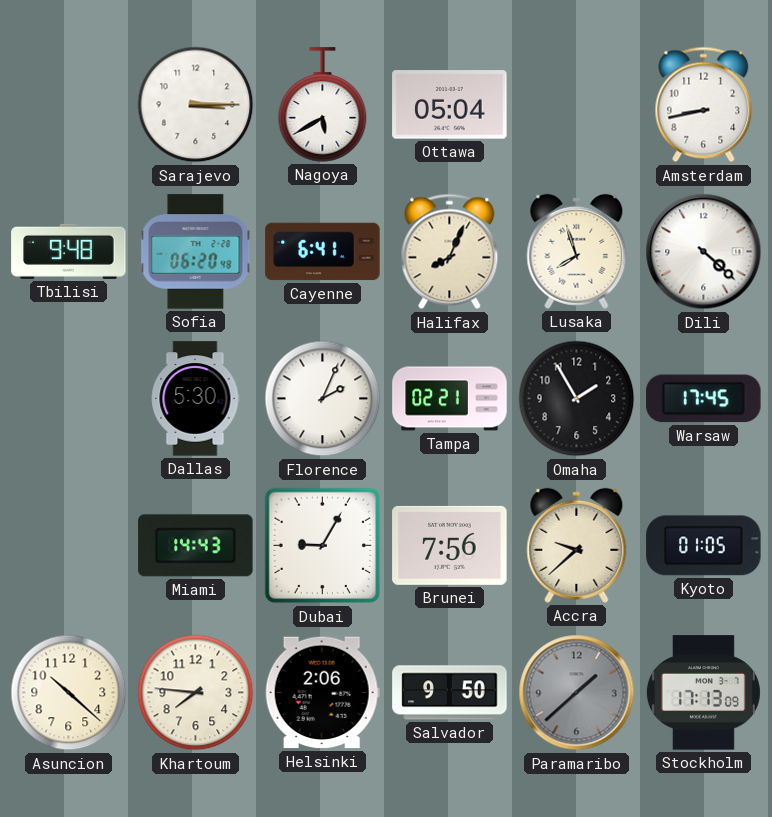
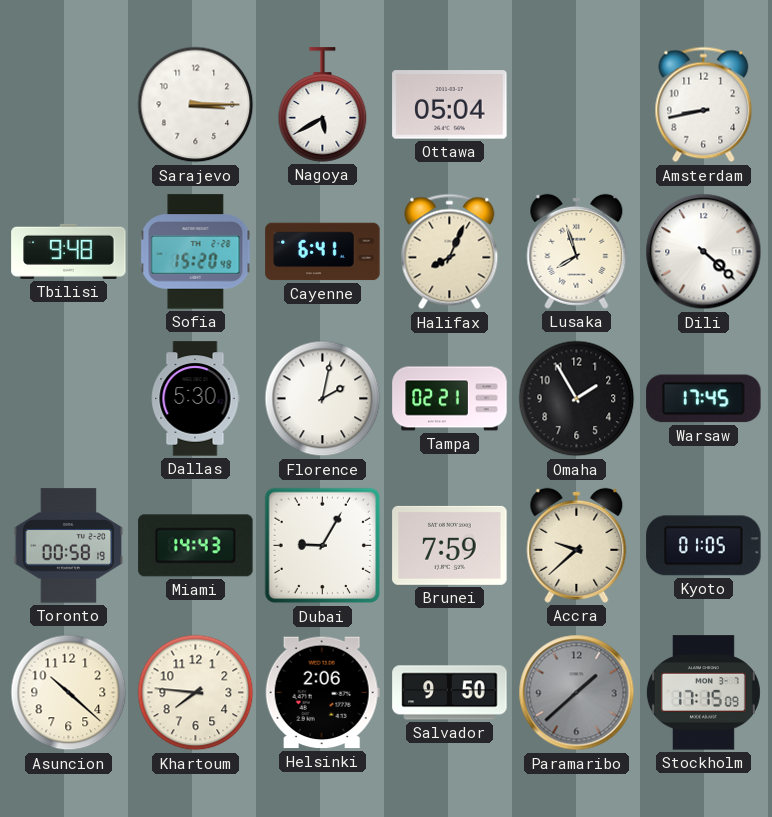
Sofia: 06:20 -> 15:20
Florence: 2:04 -> 2:02
Toronto: none -> 00:58
Brunei: 7:56 -> 7:59
Stockholm: 17:13 -> 17:15
